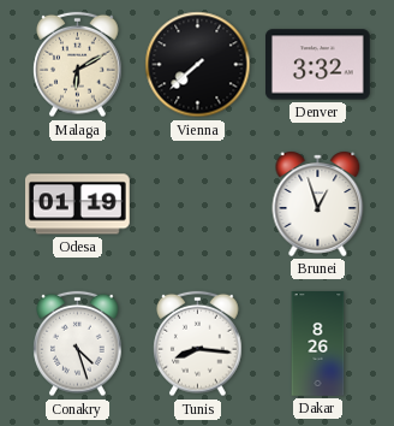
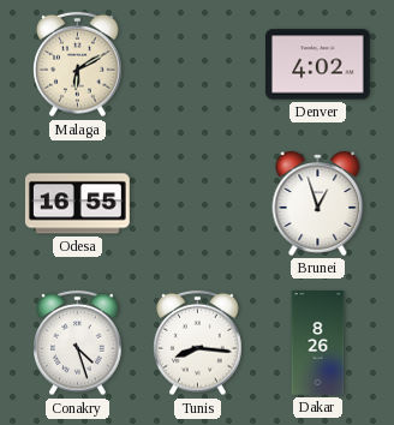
Vienna: 7:38 -> none
Denver: 3:32 -> 4:02
Odesa: 01:19 -> 16:55
